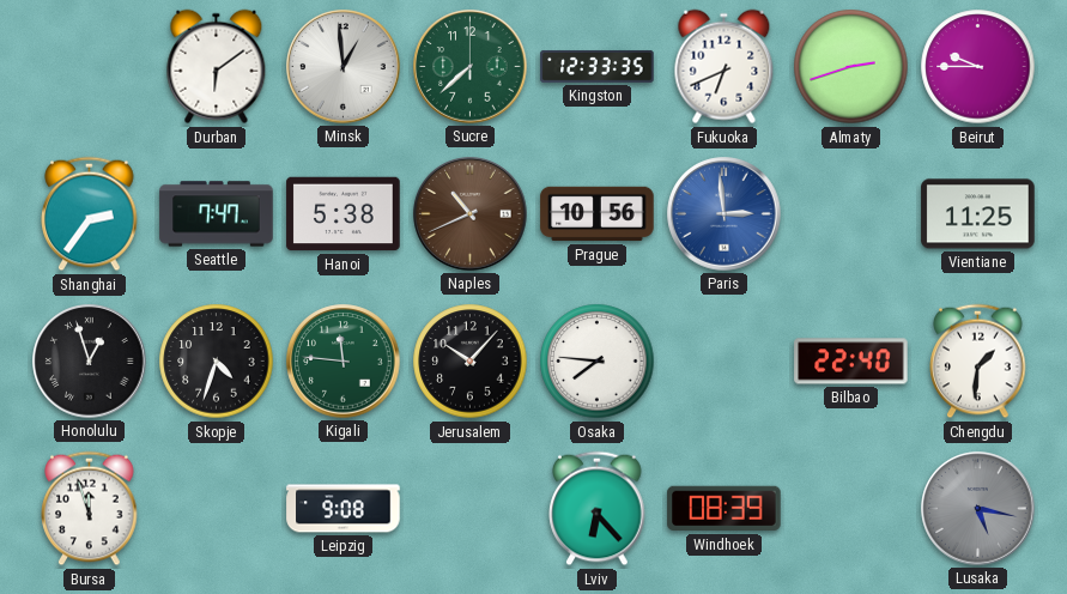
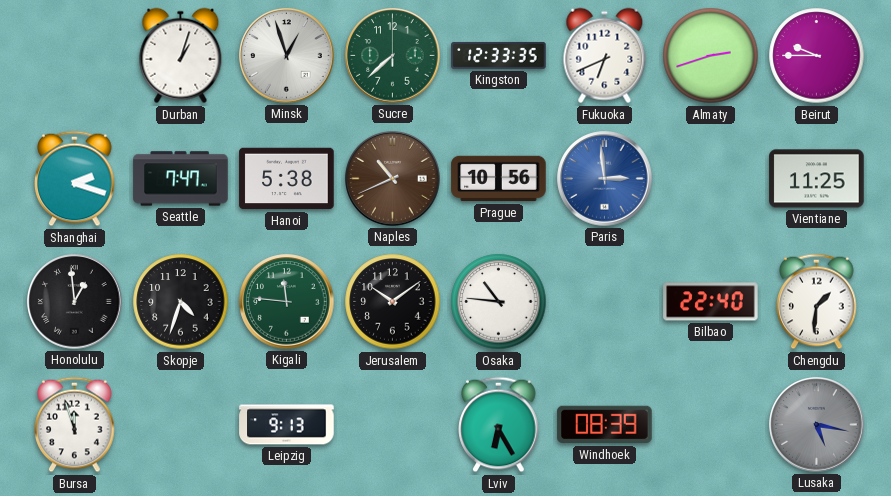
Durban: 6:09 -> 1:03
Minsk: 12:59 -> 12:57
Shanghai: 2:36 -> 2:18
Honolulu: 12:57 -> 12:59
Jerusalem: 10:07 -> 10:09
Osaka: 7:46 -> 10:46
Leipzig: 9:08 -> 9:13
Lviv: 6:23 -> 6:25
